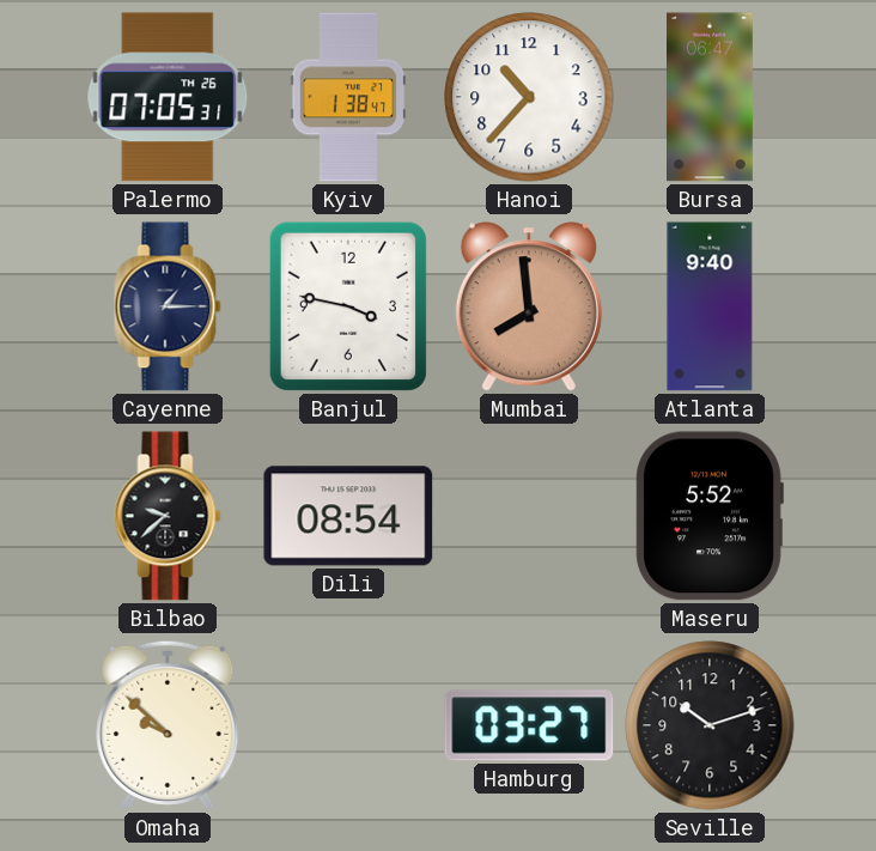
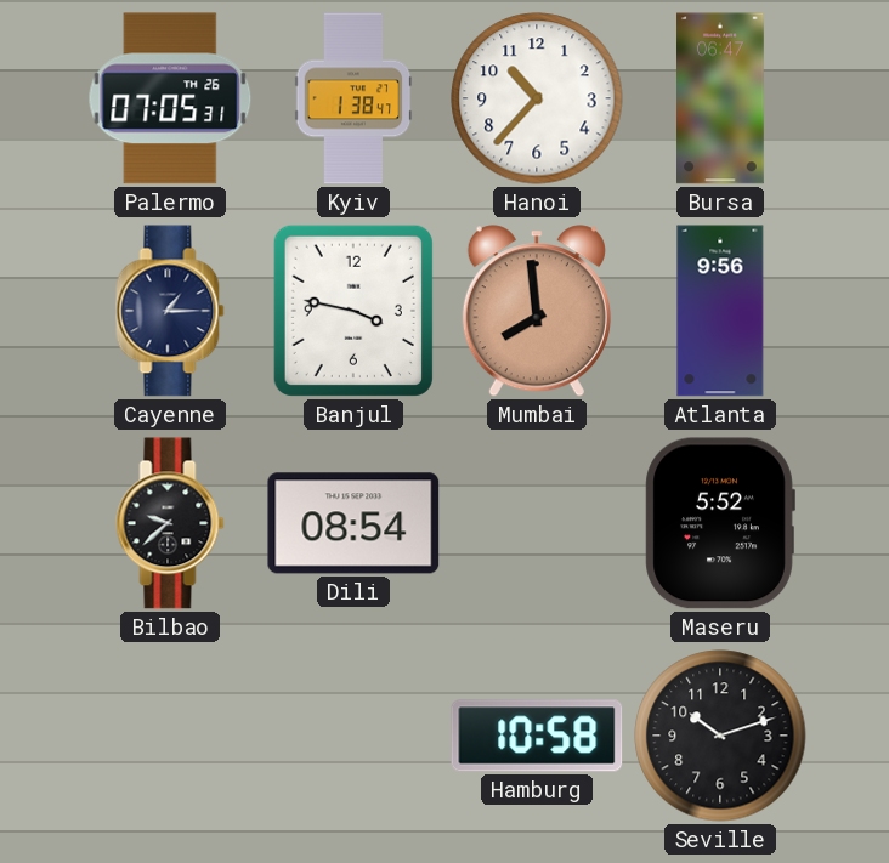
Atlanta: 9:40 -> 9:56
Omaha: 9:52 -> none
Hamburg: 03:27 -> 10:58
